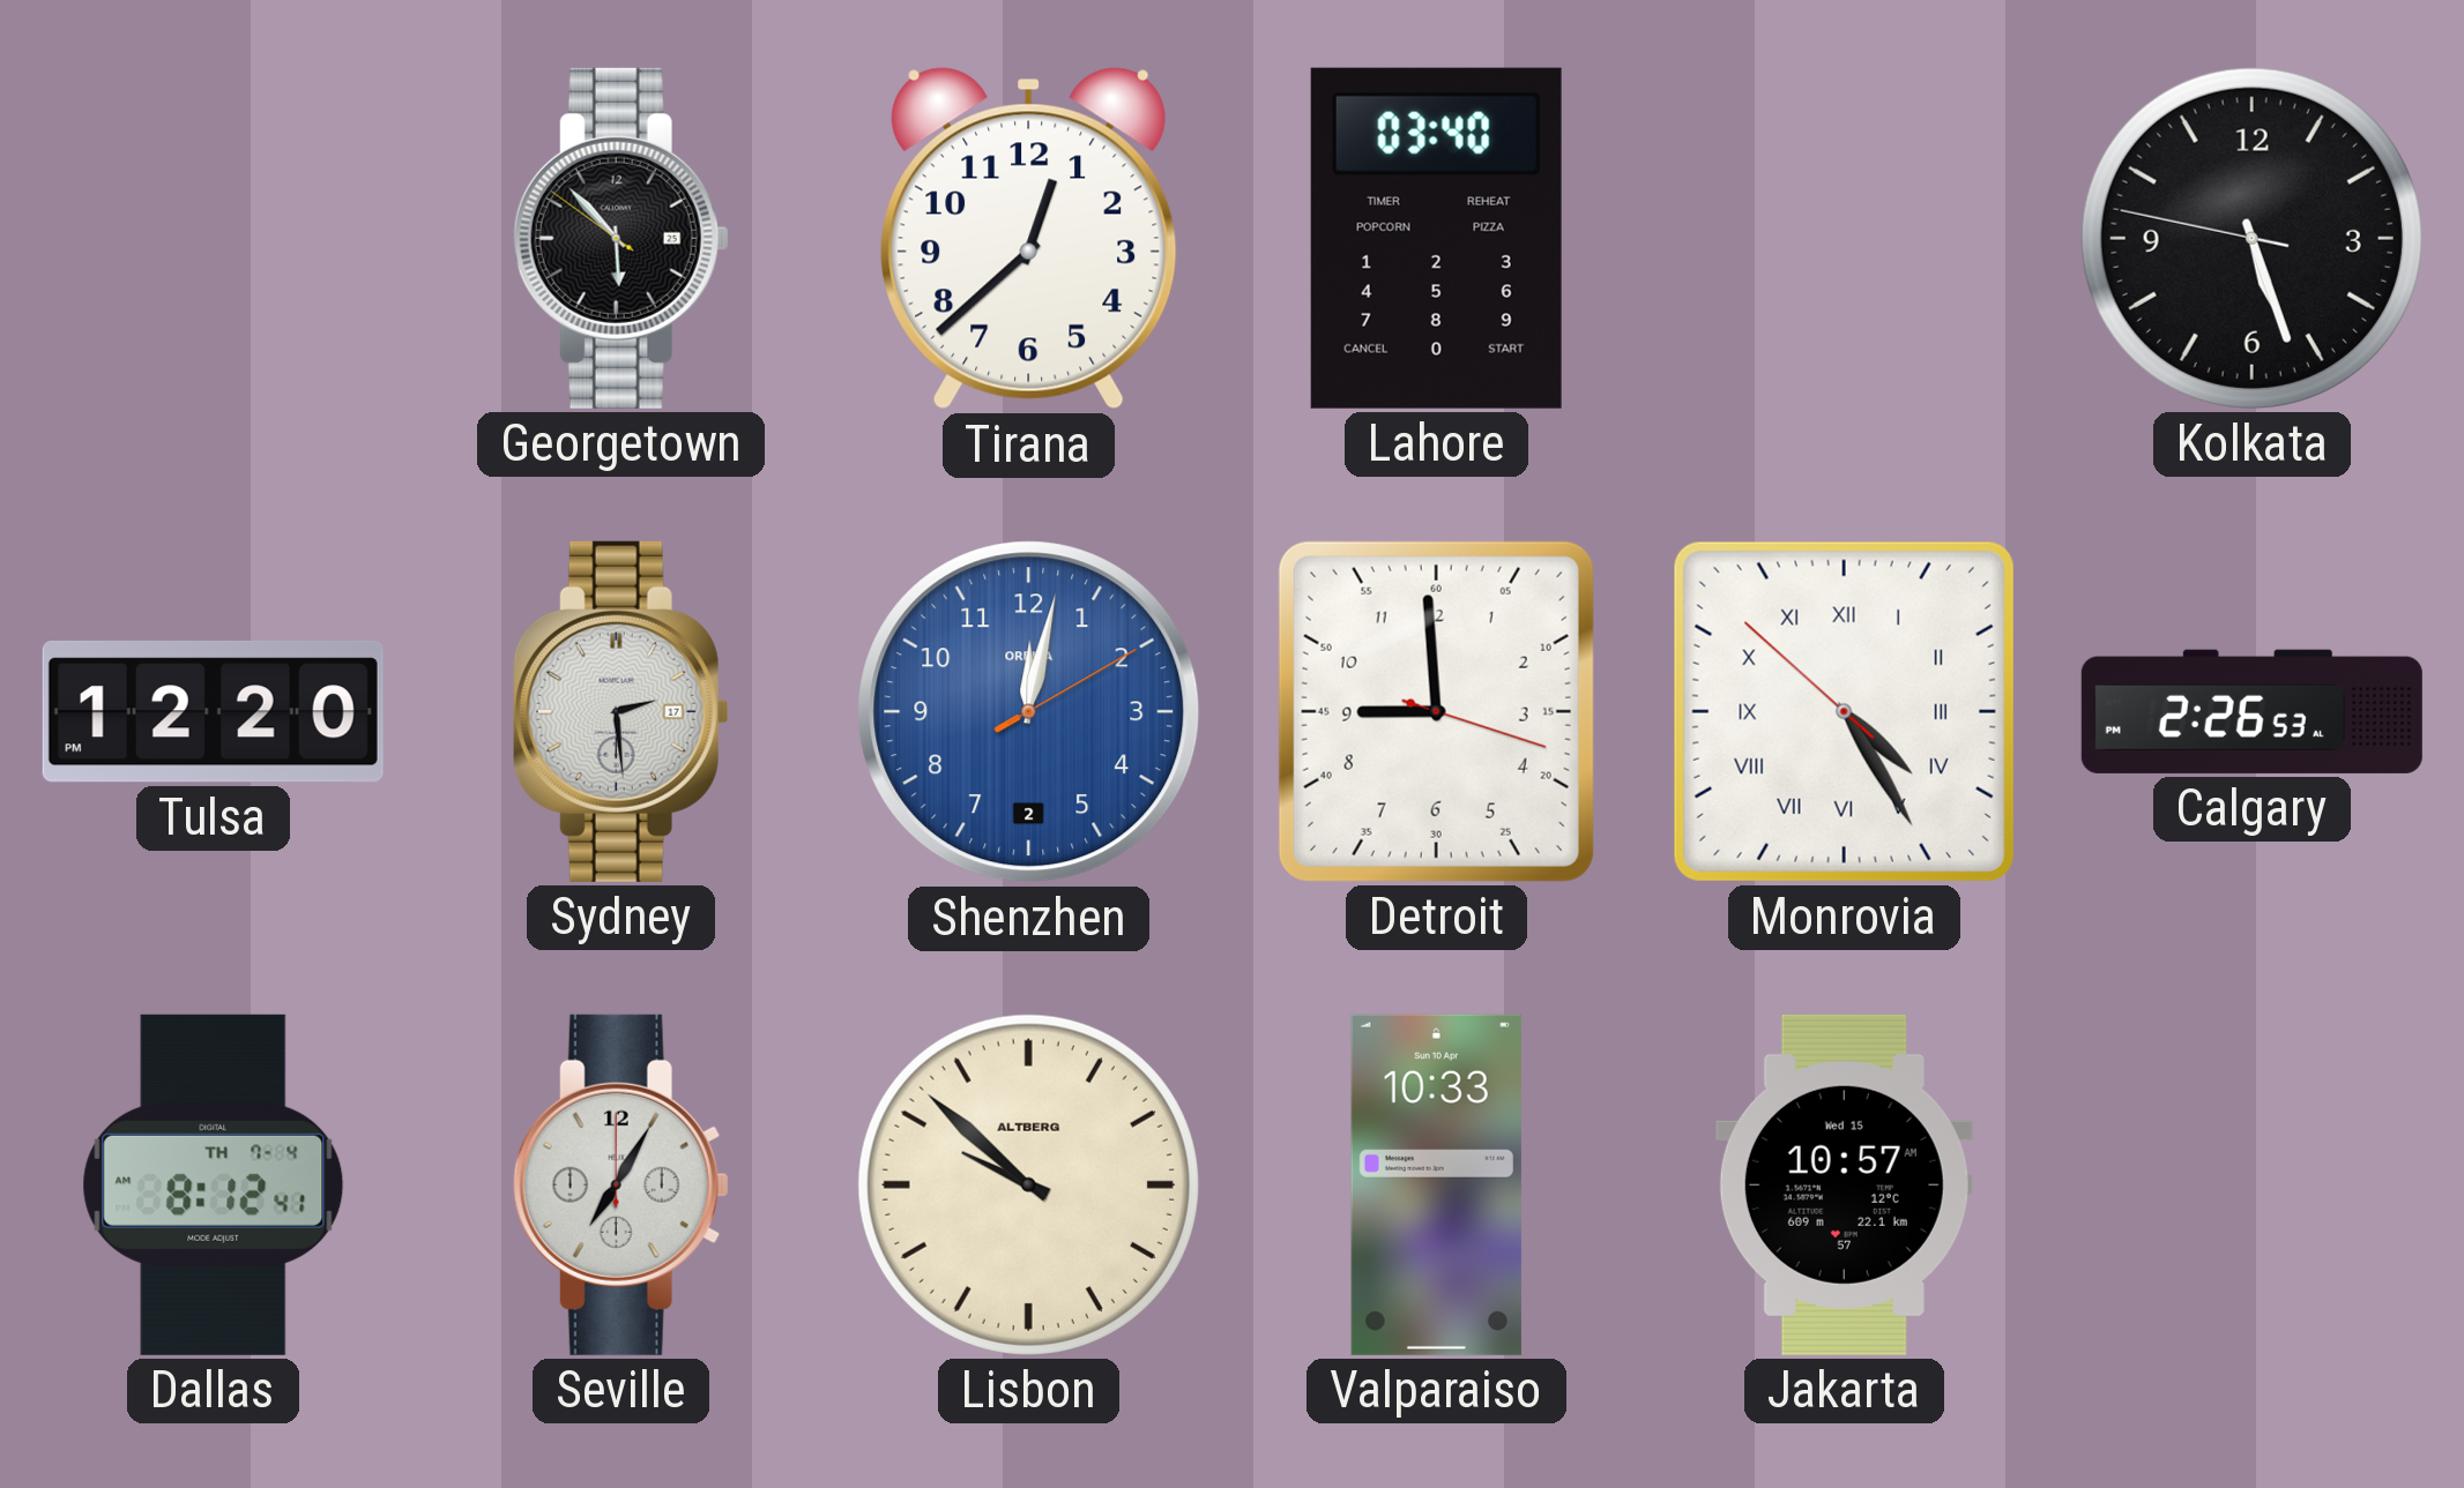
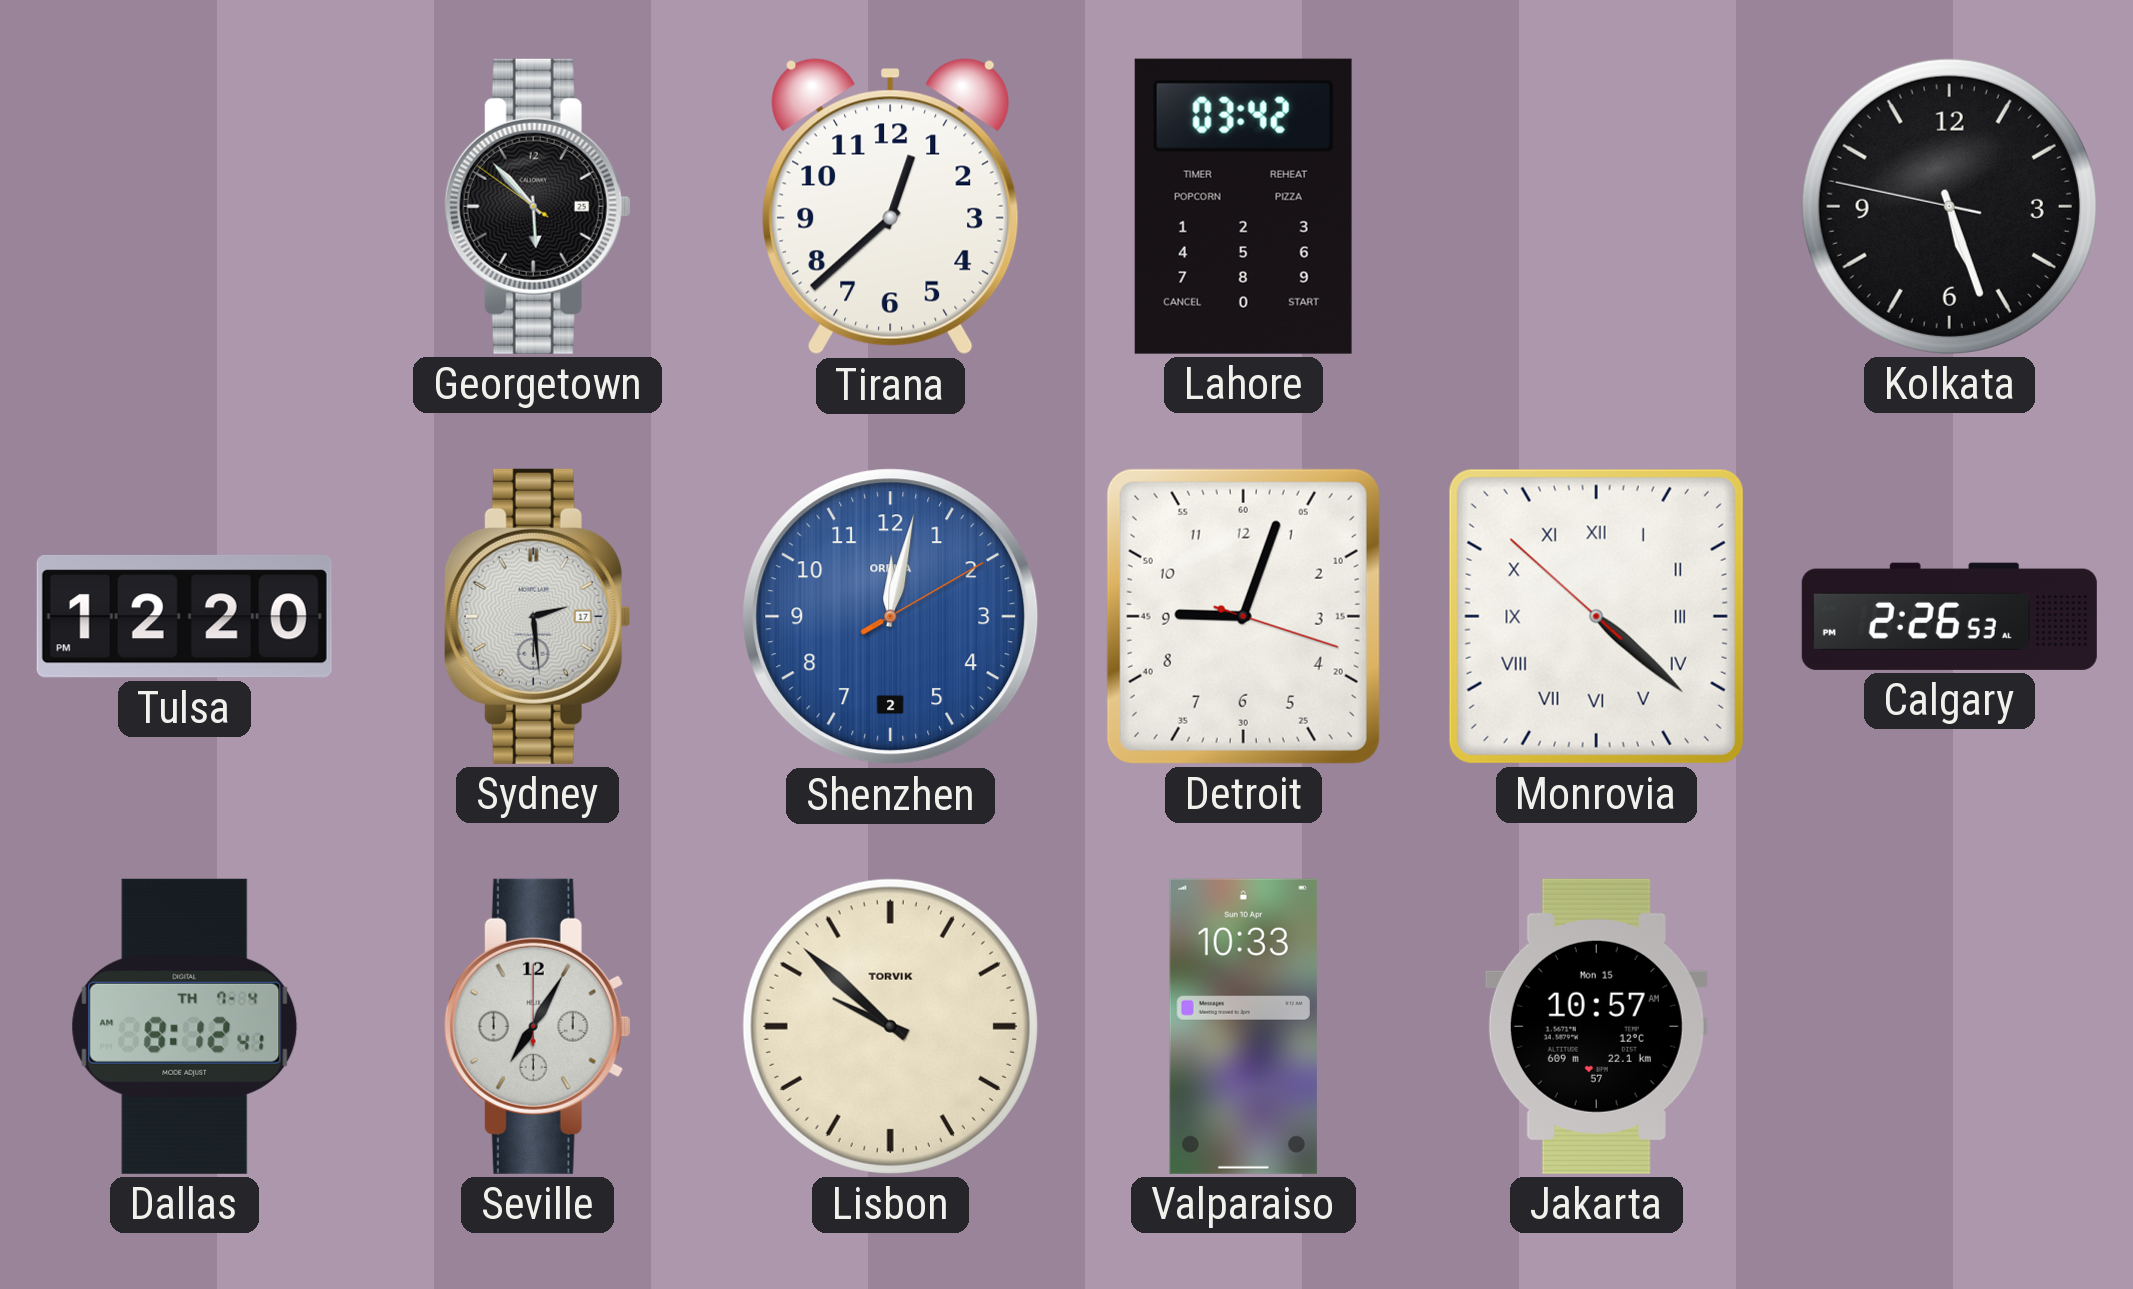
Lahore: 03:40 -> 03:42
Detroit: 8:59 -> 9:03
Monrovia: 4:24 -> 4:21
Lisbon brand: ALTBERG -> TORVIK
Jakarta date: Wed 15 -> Mon 15
